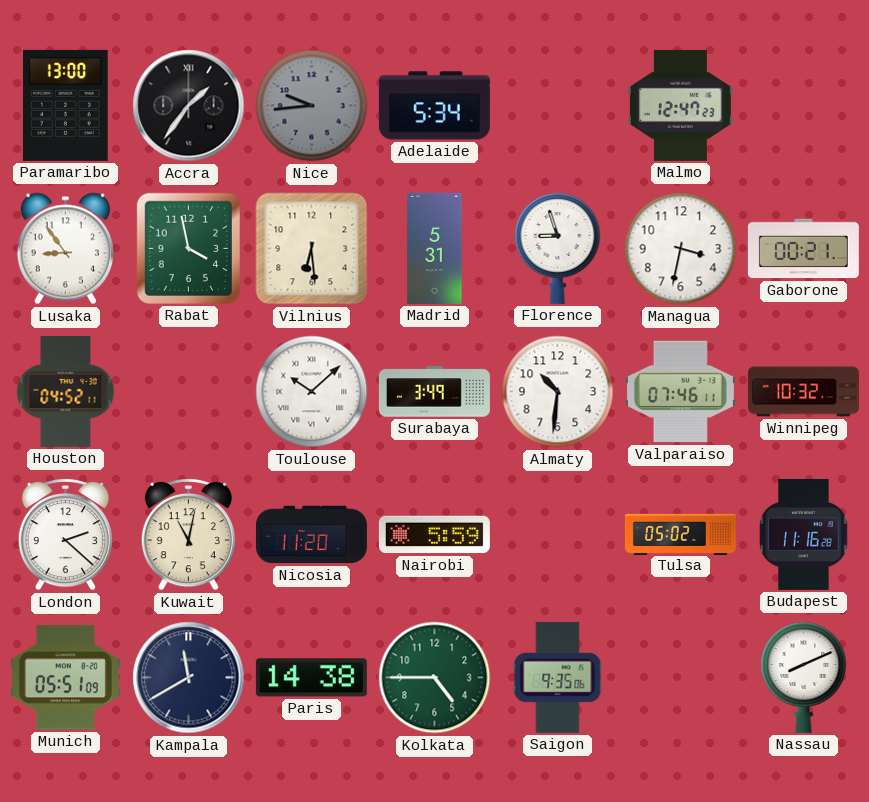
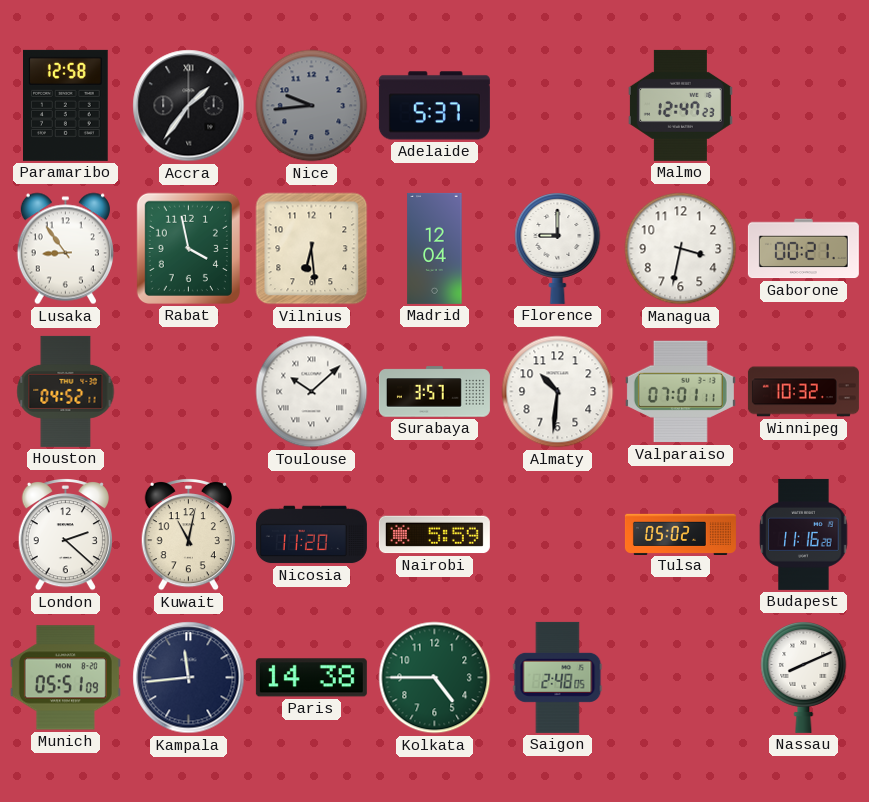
Paramaribo: 13:00 -> 12:58
Adelaide: 5:34 -> 5:37
Madrid: 5:31 -> 12:04
Florence: 8:57 -> 9:00
Surabaya: 3:49 -> 3:57
Valparaiso: 07:46 -> 07:01
Kampala: 11:40 -> 11:44
Saigon: 9:35 -> 2:48
